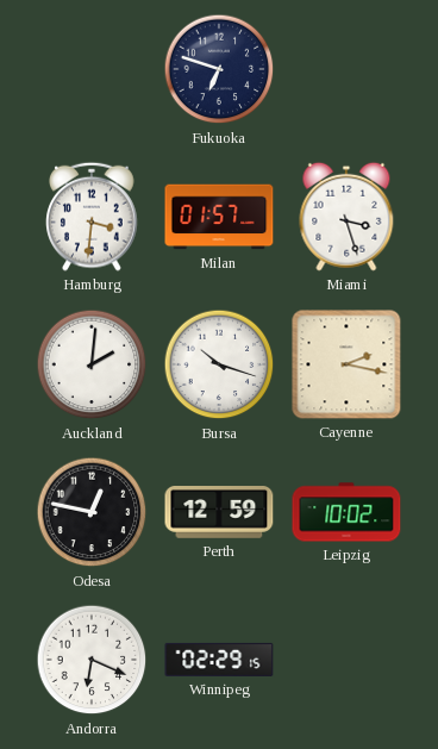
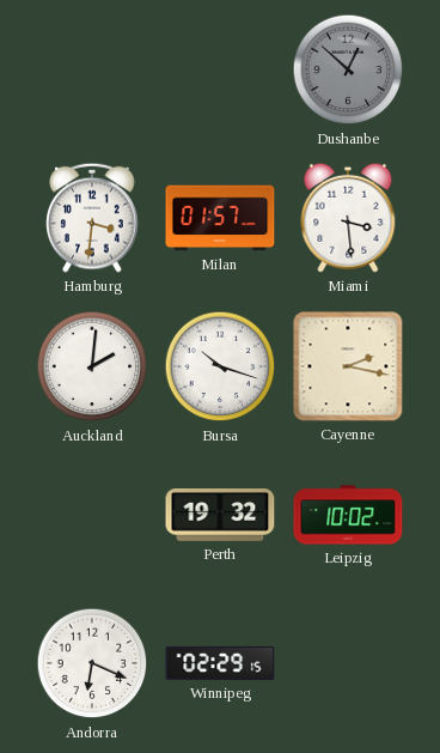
Fukuoka: 6:48 -> none
Dushanbe: none -> 12:52
Miami: 3:27 -> 3:29
Odesa: 12:47 -> none
Perth: 12:59 -> 19:32
